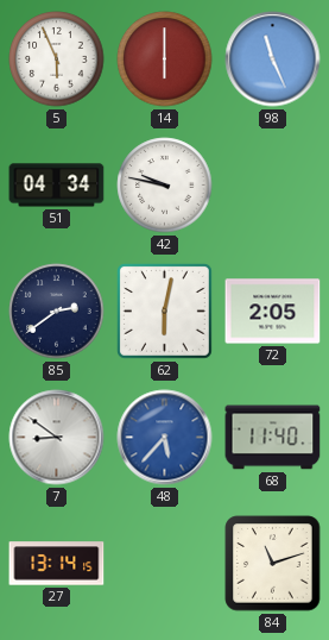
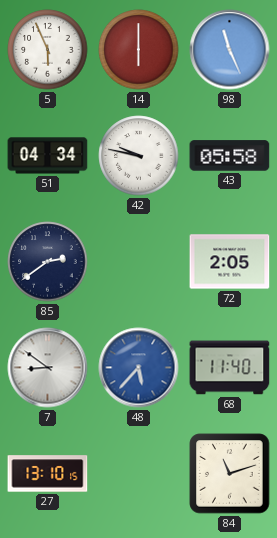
43: none -> 05:58
62: 6:02 -> none
27: 13:14 -> 13:10
